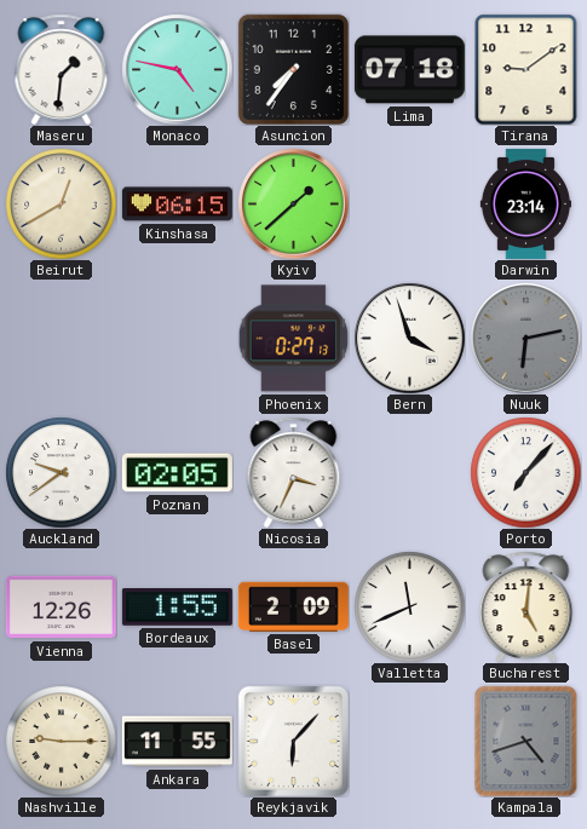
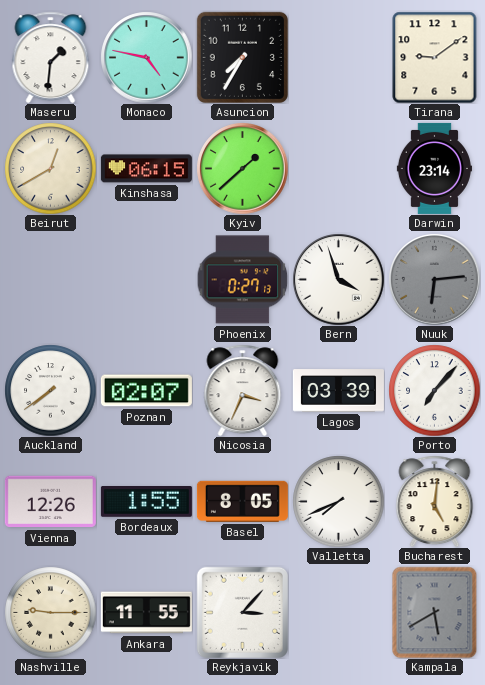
Asuncion: 7:36 -> 7:35
Lima: 07:18 -> none
Nuuk: 6:13 -> 6:14
Auckland: 9:39 -> 7:39
Poznan: 02:05 -> 02:07
Lagos: none -> 03:39
Basel: 2:09 -> 8:05
Valletta: 11:41 -> 7:41
Reykjavik: 6:07 -> 3:07
Kampala: 4:42 -> 5:40
